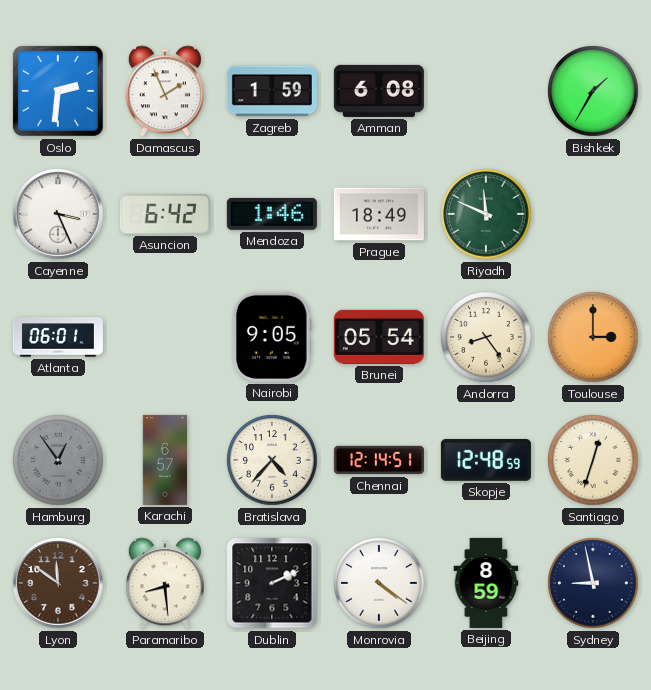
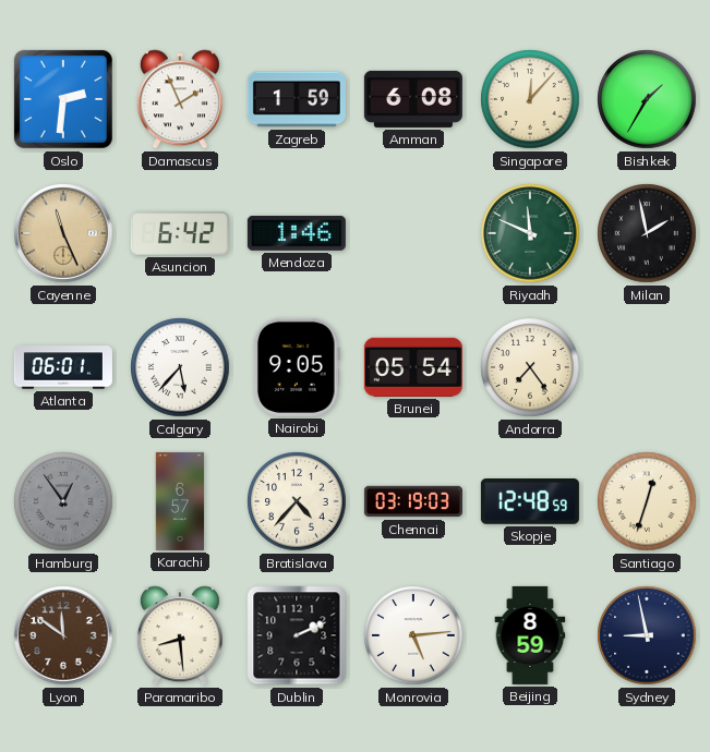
Singapore: none -> 12:07
Cayenne: 3:26 -> 11:26
Cayenne dial: white -> champagne
Prague: 18:49 -> none
Milan: none -> 1:58
Calgary: none -> 5:37
Andorra: 8:24 -> 7:24
Toulouse: 3:00 -> none
Chennai: 12:14 -> 03:19
Monrovia: 4:21 -> 5:14
